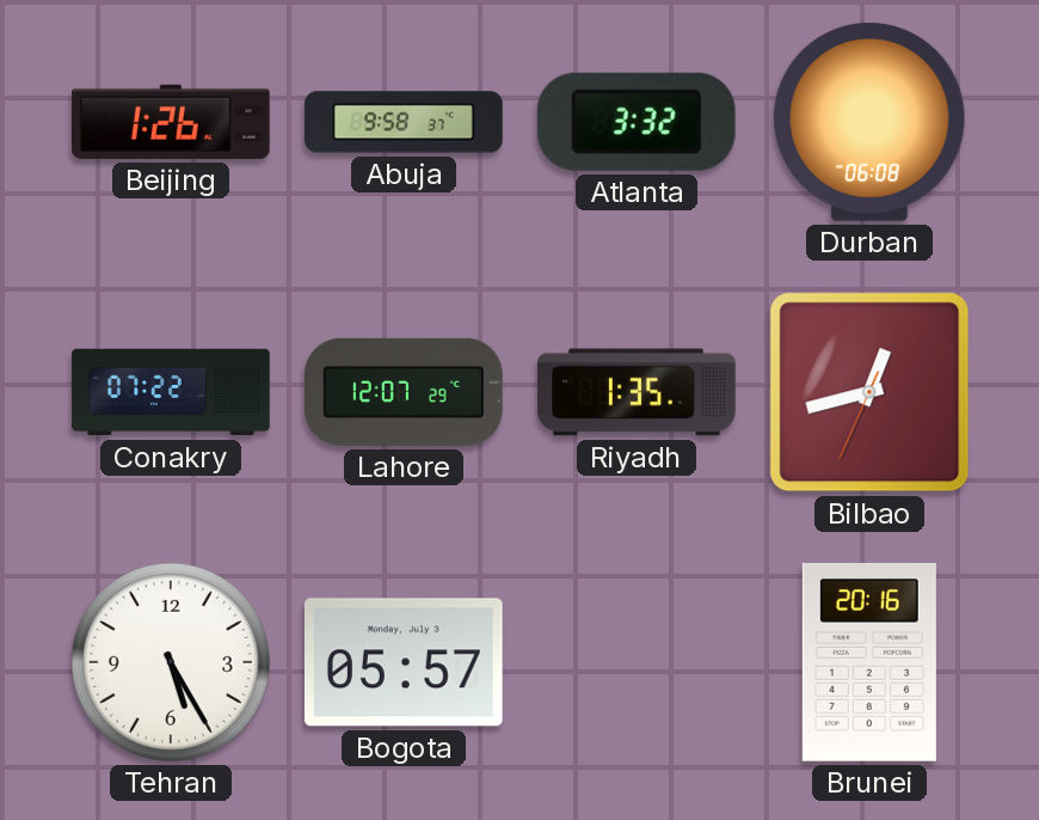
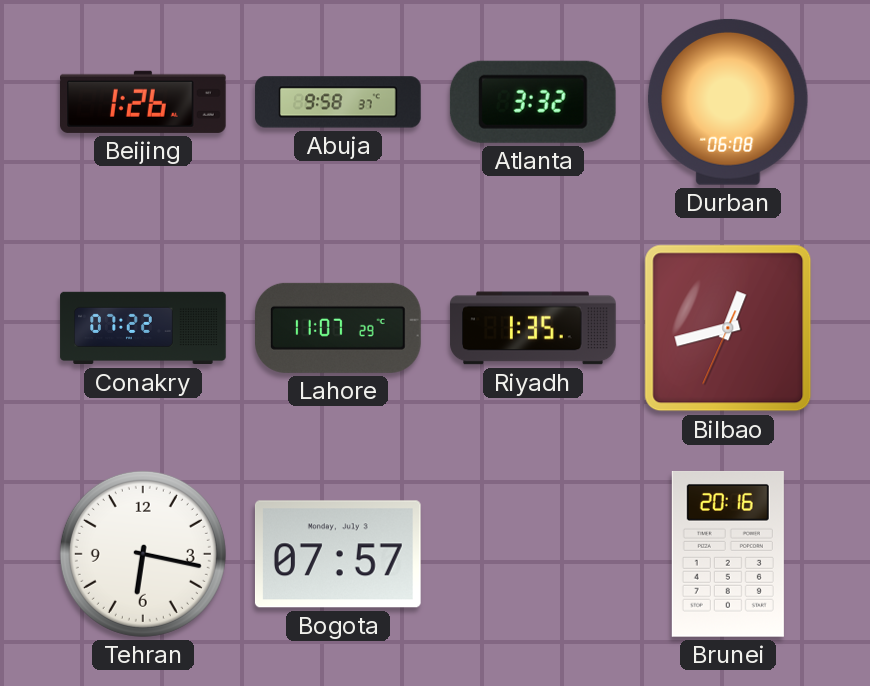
Lahore: 12:07 -> 11:07
Tehran: 5:25 -> 6:17
Bogota: 05:57 -> 07:57
